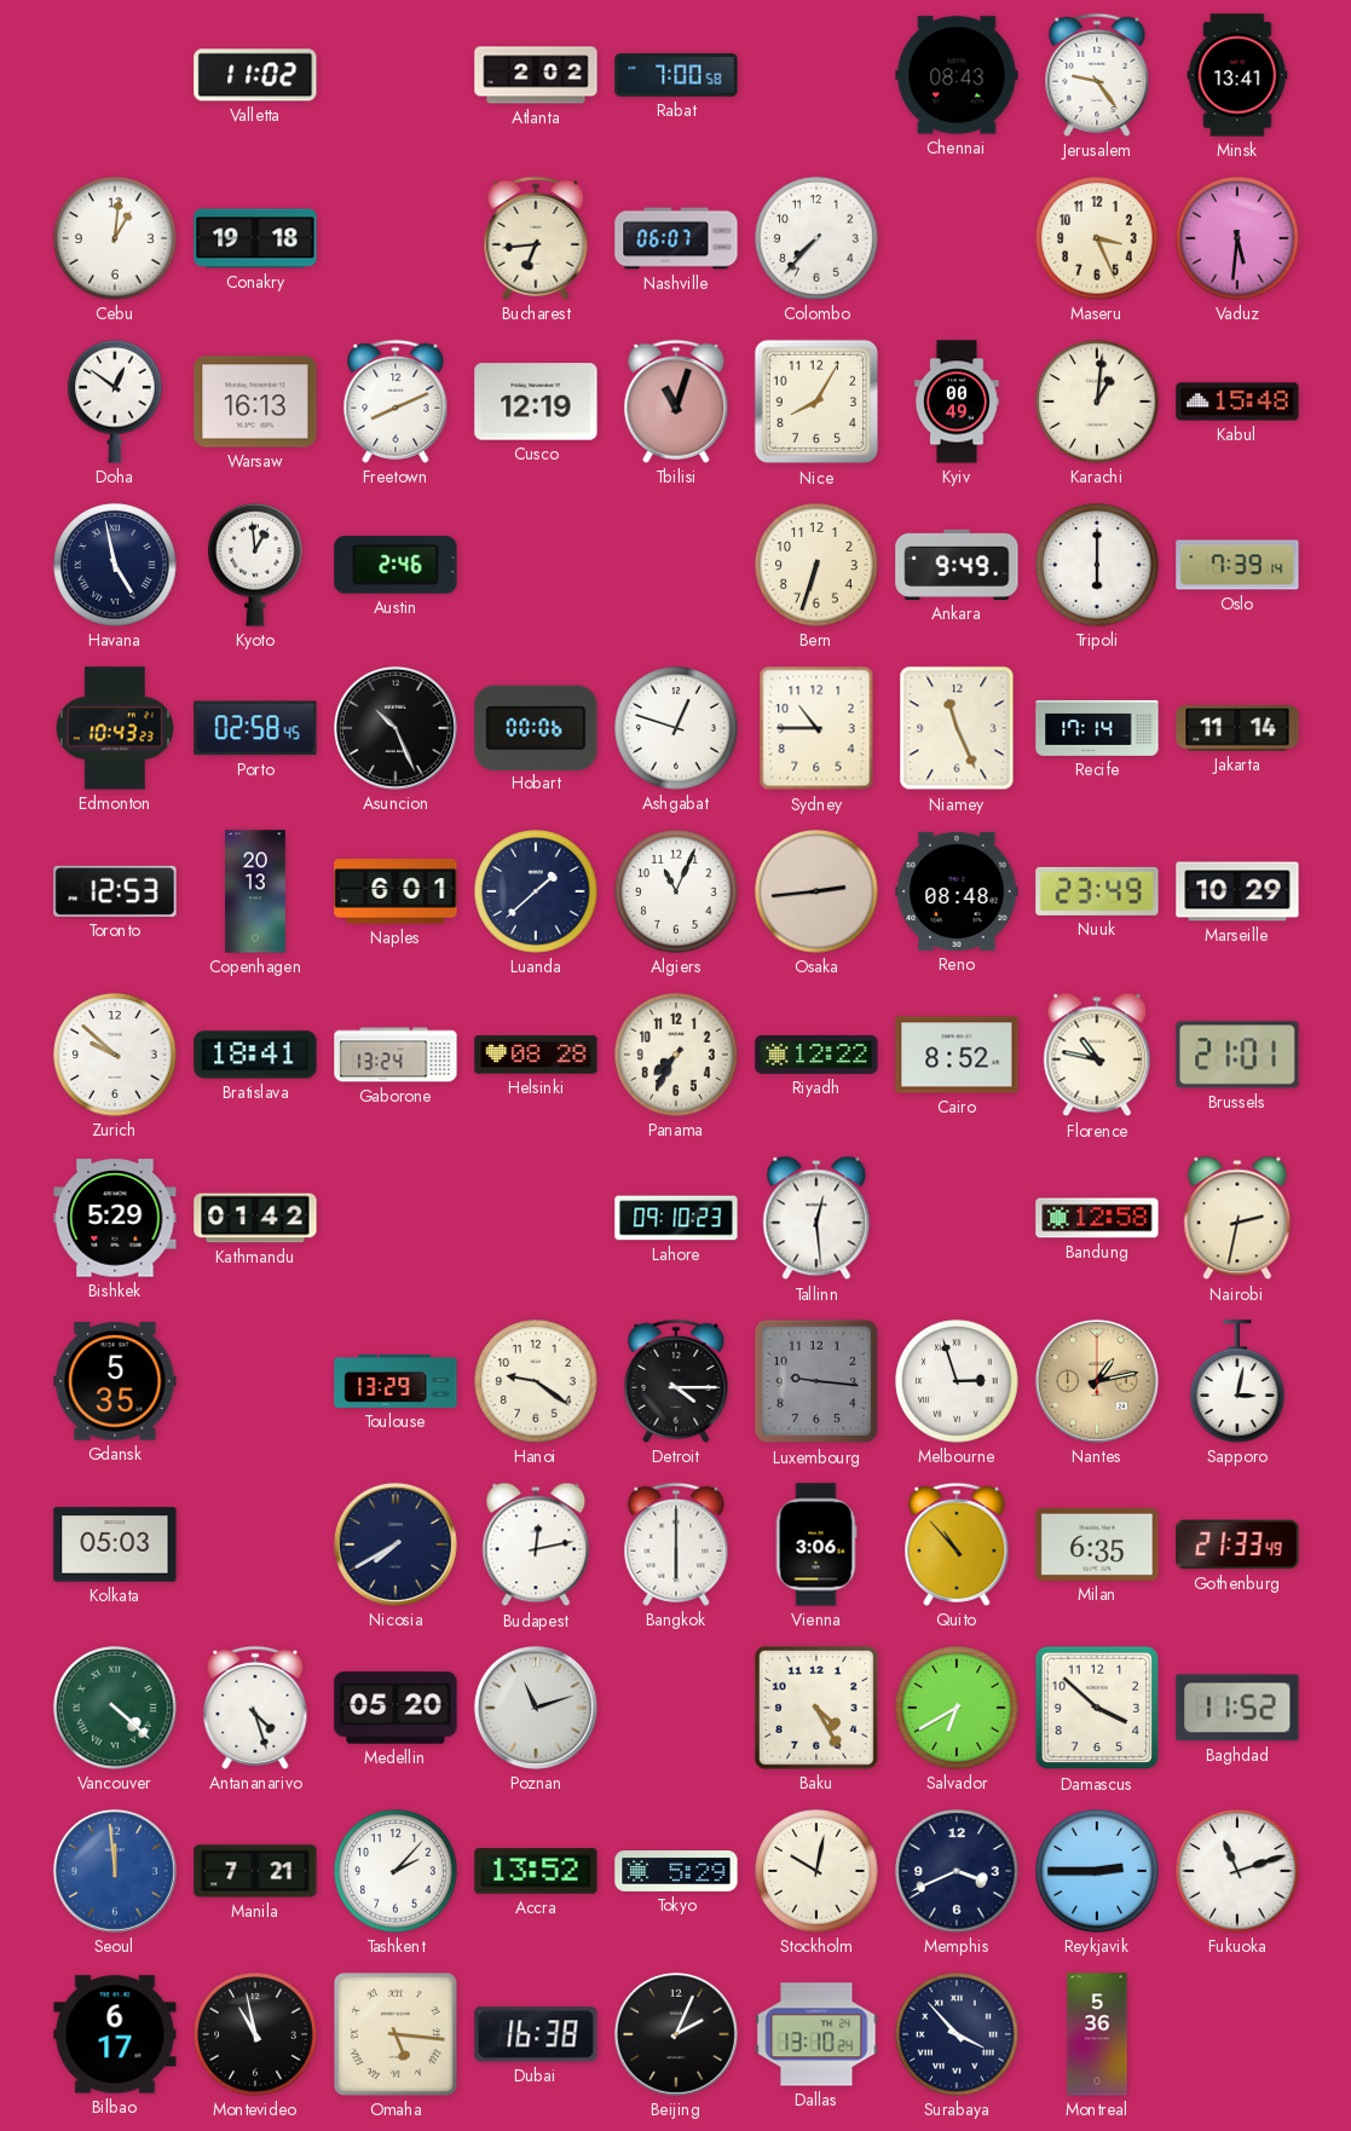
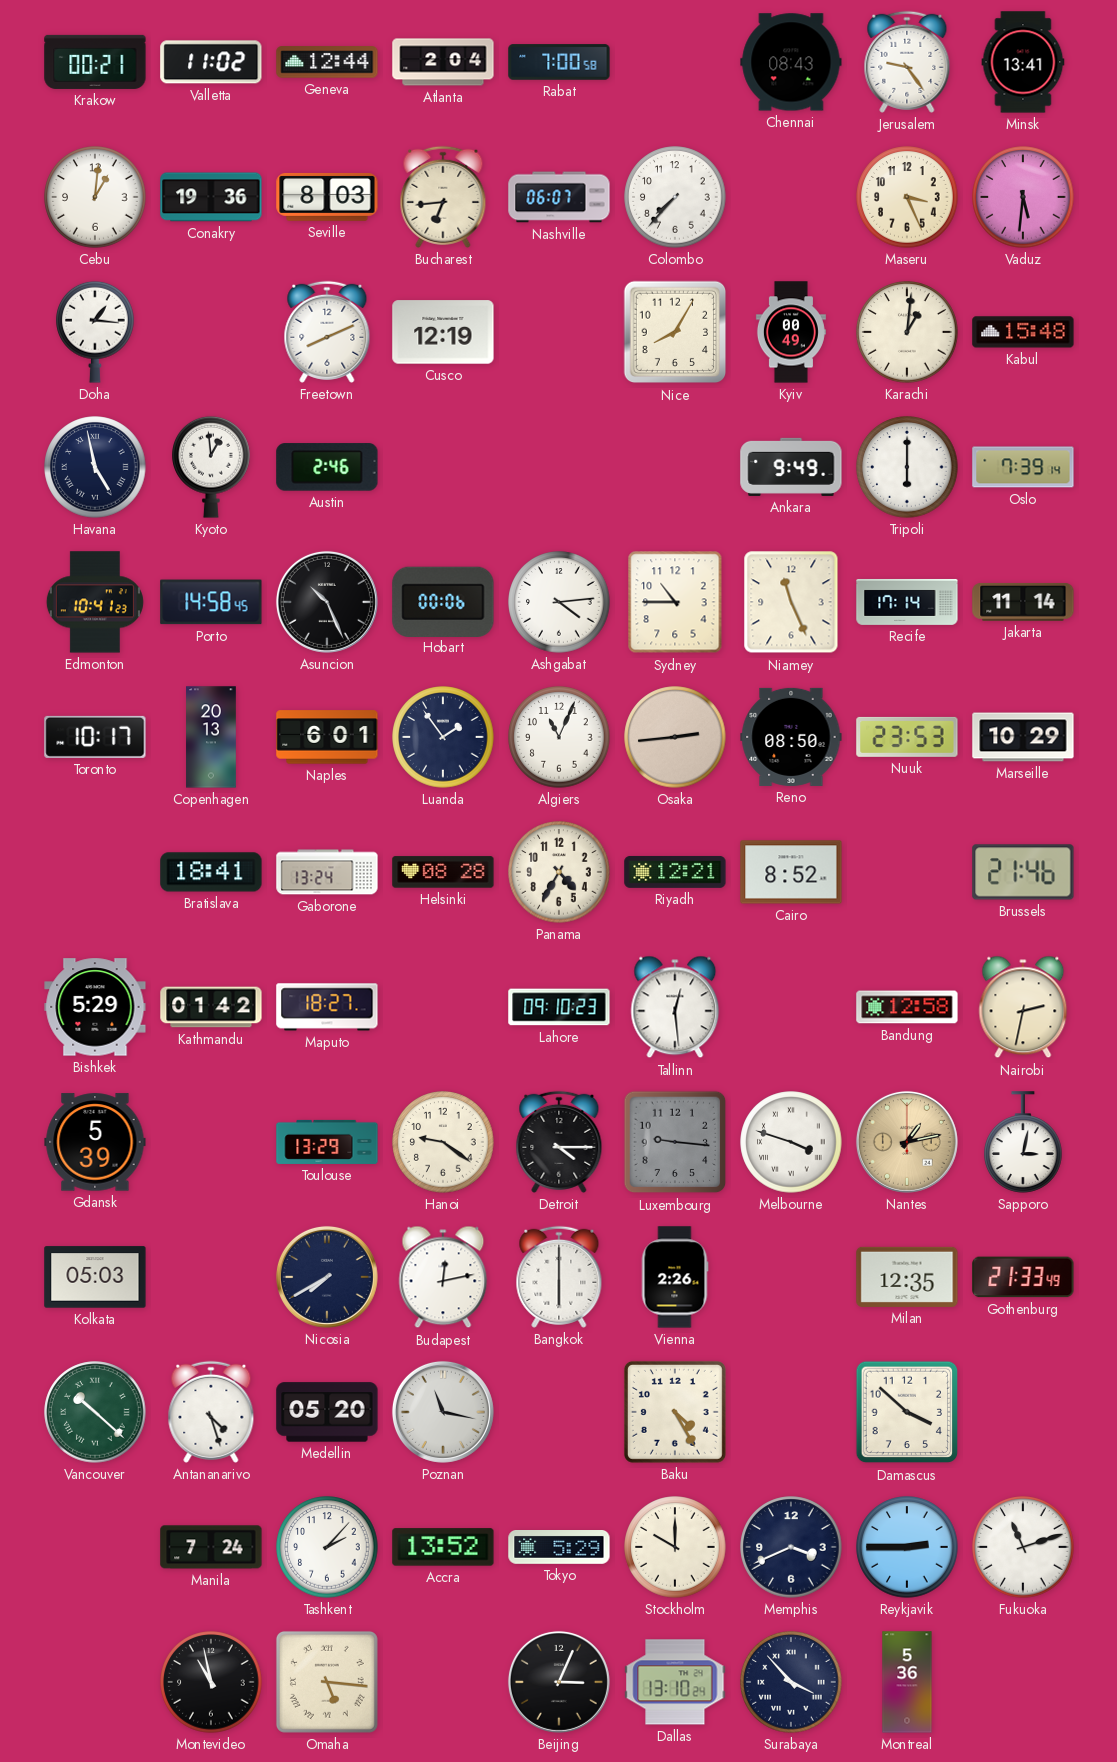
Krakow: none -> 00:21
Geneva: none -> 12:44
Atlanta: 2:02 -> 2:04
Conakry: 19:18 -> 19:36
Seville: none -> 8:03
Doha: 12:51 -> 1:16
Warsaw: 16:13 -> none
Tbilisi: 11:03 -> none
Bern: 6:33 -> none
Edmonton: 10:43 -> 10:41
Porto: 02:58 -> 14:58
Ashgabat: 12:48 -> 4:14
Toronto: 12:53 -> 10:17
Luanda: 1:38 -> 1:54
Reno: 08:48 -> 08:50
Nuuk: 23:49 -> 23:53
Zurich: 9:52 -> none
Panama: 7:35 -> 4:35
Riyadh: 12:22 -> 12:21
Florence: 10:47 -> none
Brussels: 21:01 -> 21:46
Maputo: none -> 18:27
Gdansk: 5:35 -> 5:39
Melbourne: 2:57 -> 3:48
Vienna: 3:06 -> 2:26
Quito: 10:53 -> none
Milan: 6:35 -> 12:35
Vancouver: 4:22 -> 10:22
Poznan: 11:12 -> 11:17
Salvador: 6:40 -> none
Baghdad: 11:52 -> none
Seoul: 11:59 -> none
Manila: 7:21 -> 7:24
Stockholm: 10:02 -> 10:00
Bilbao: 6:17 -> none
Dubai: 16:38 -> none
Beijing: 2:04 -> 3:04
